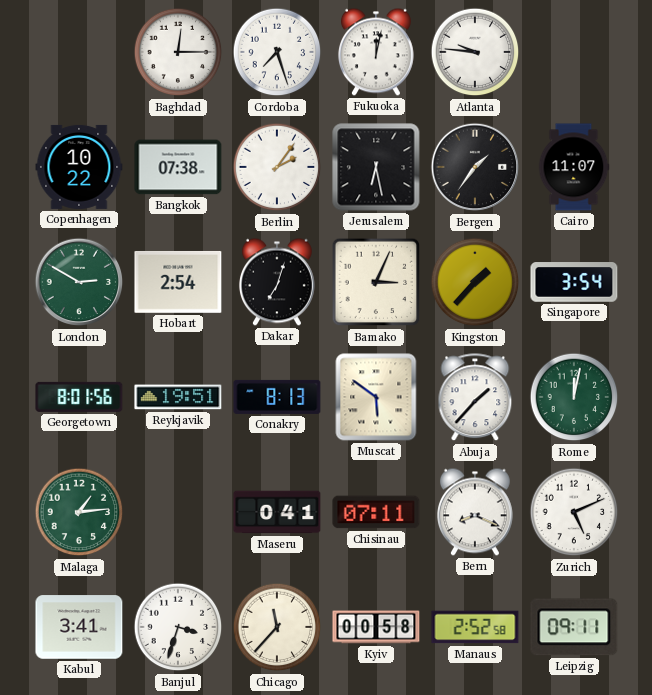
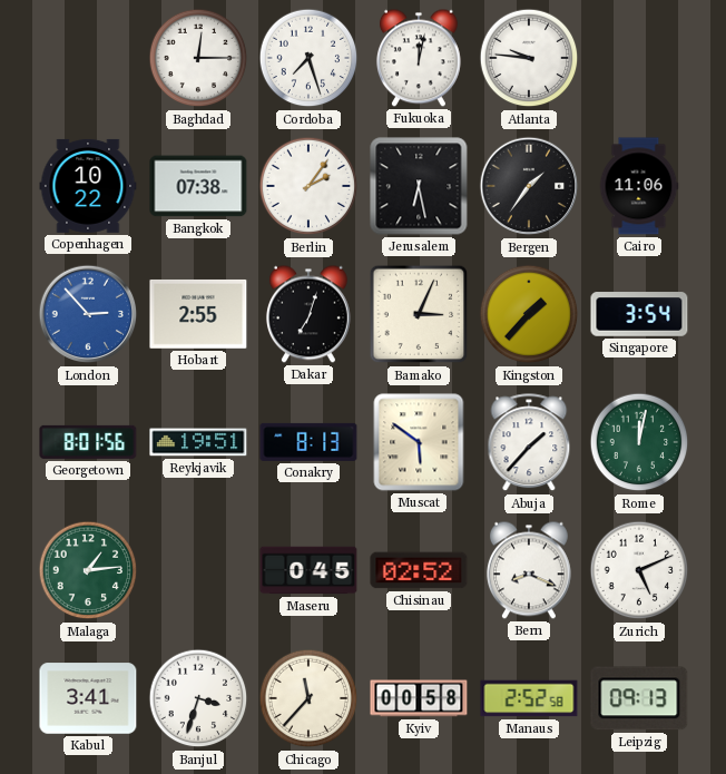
Cairo: 11:07 -> 11:06
London: 2:50 -> 2:53
London dial: green -> blue
Hobart: 2:54 -> 2:55
Maseru: 0:41 -> 0:45
Chisinau: 07:11 -> 02:52
Leipzig: 09:11 -> 09:13
